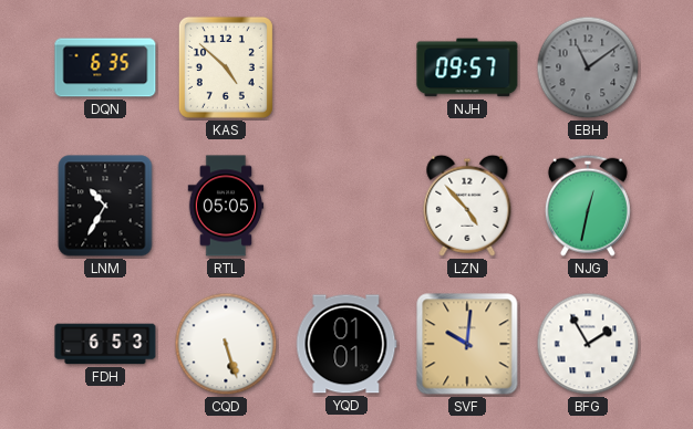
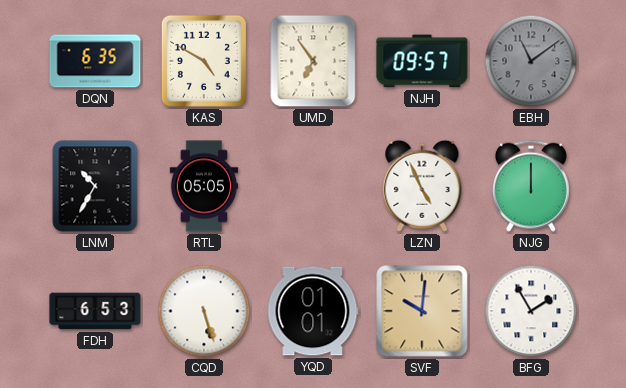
KAS: 4:52 -> 4:50
UMD: none -> 6:54
LZN: 4:53 -> 4:56
NJG: 12:32 -> 12:00
